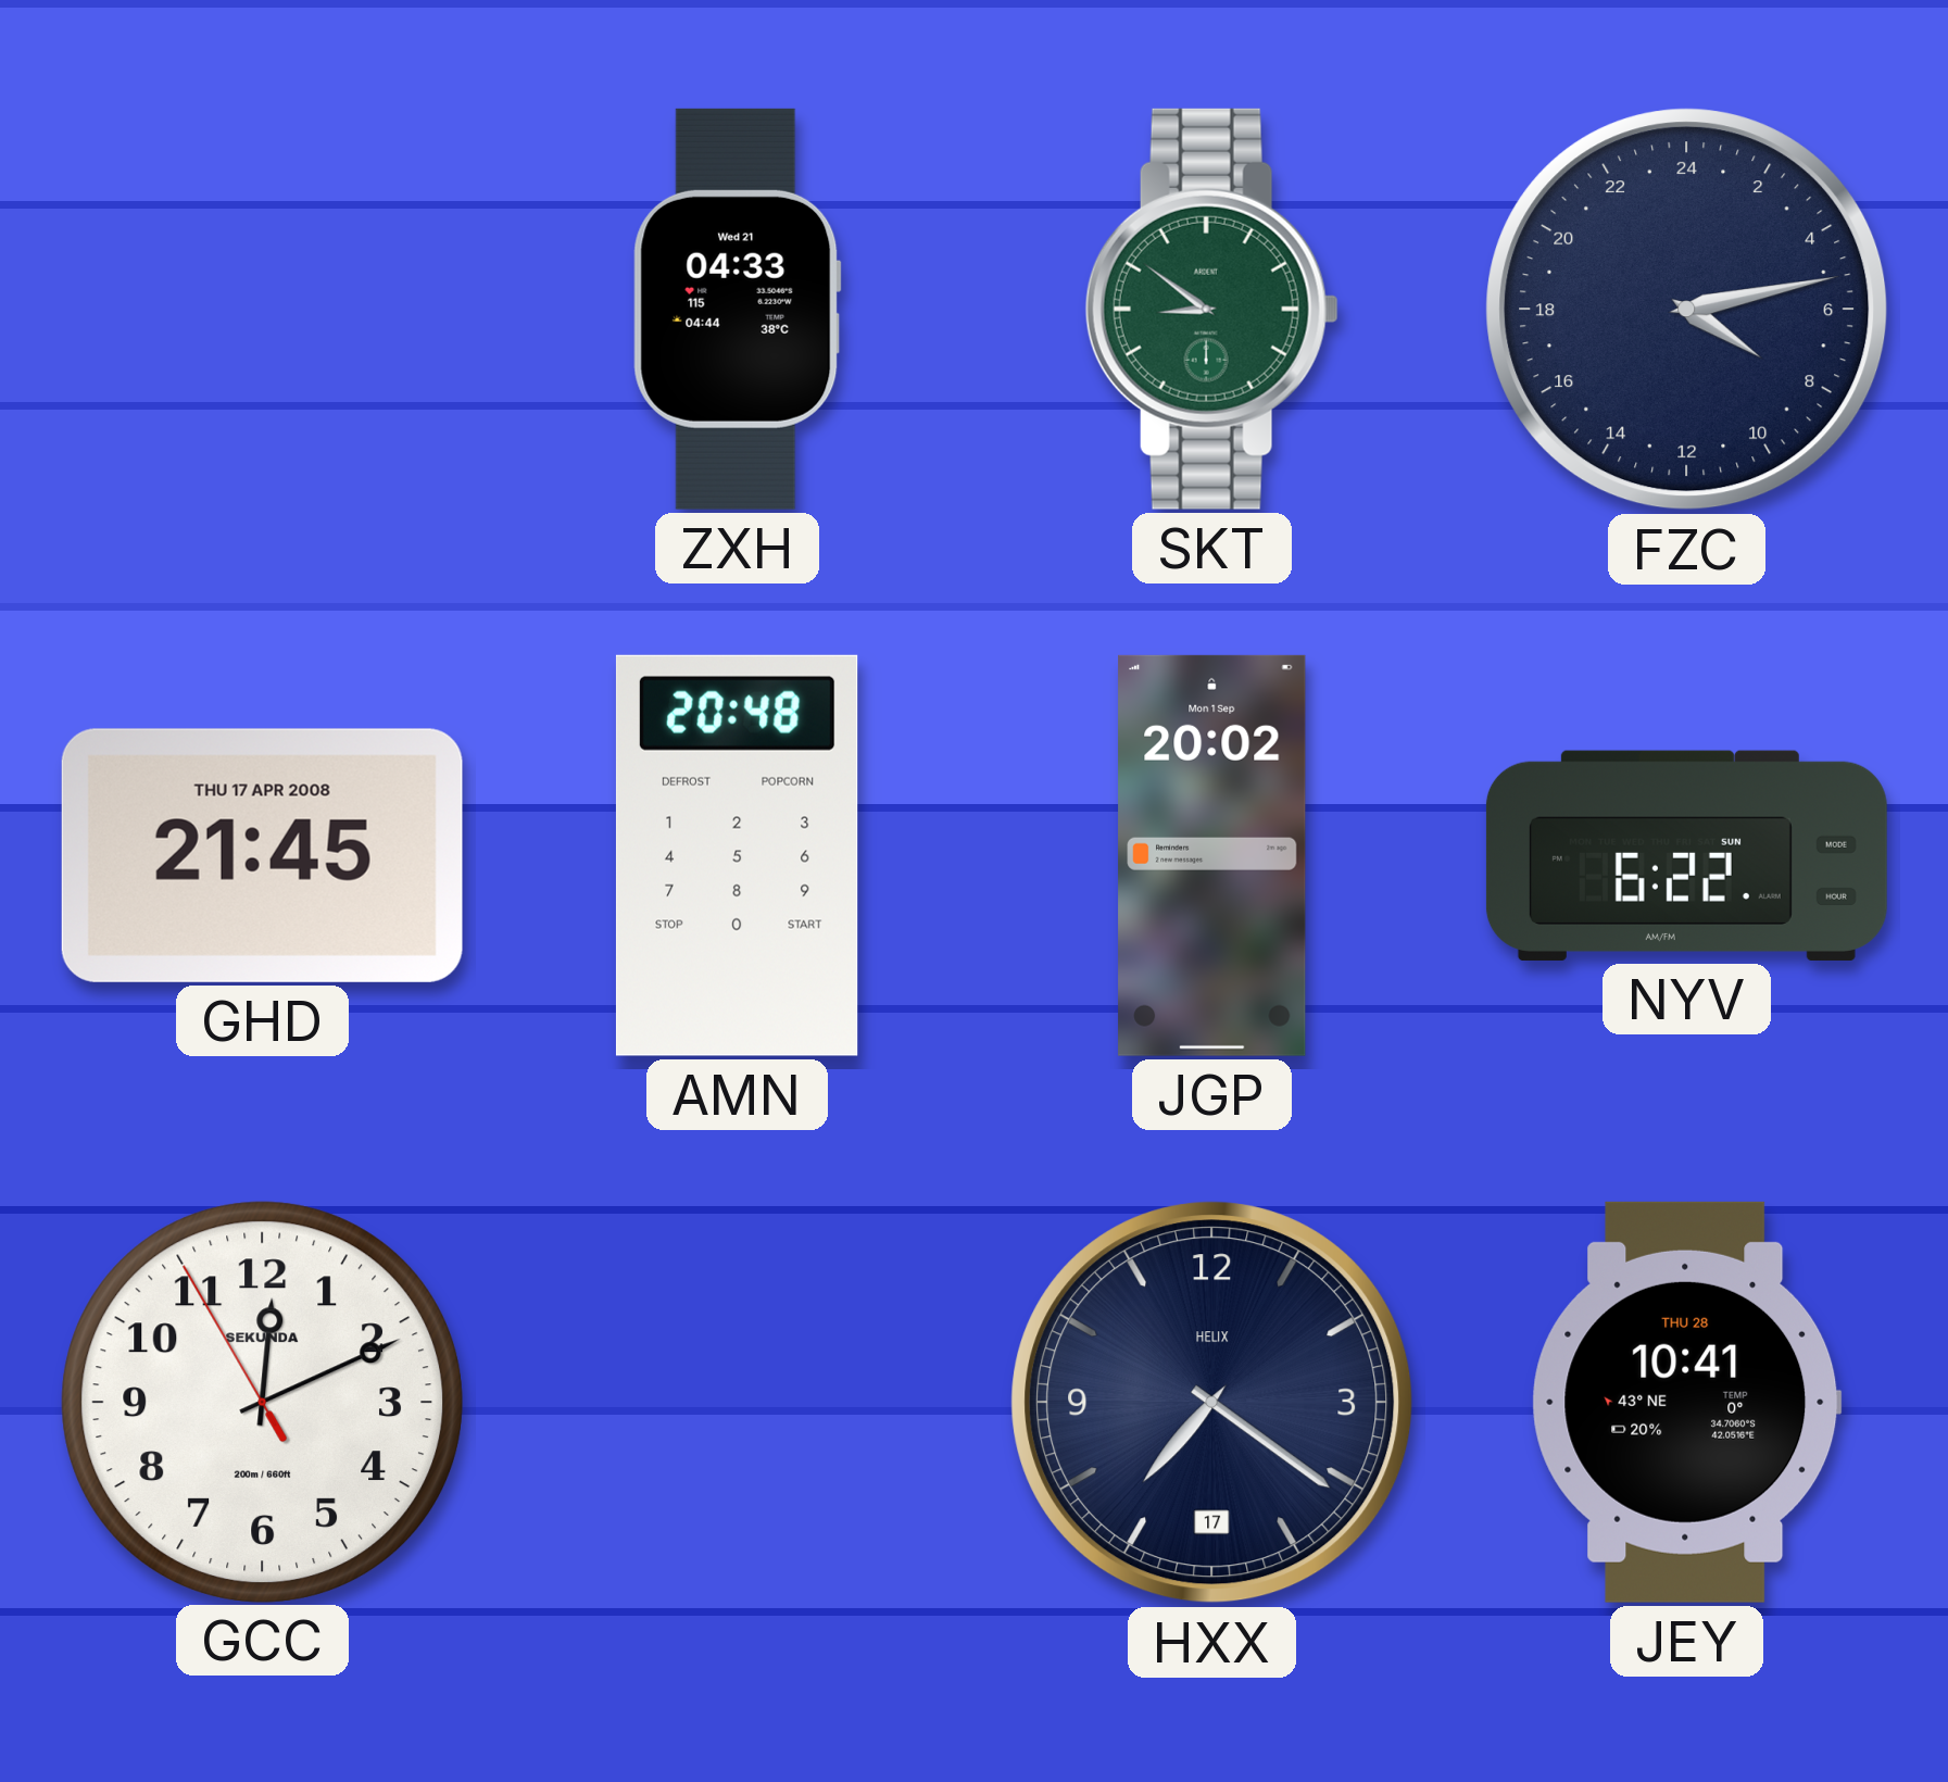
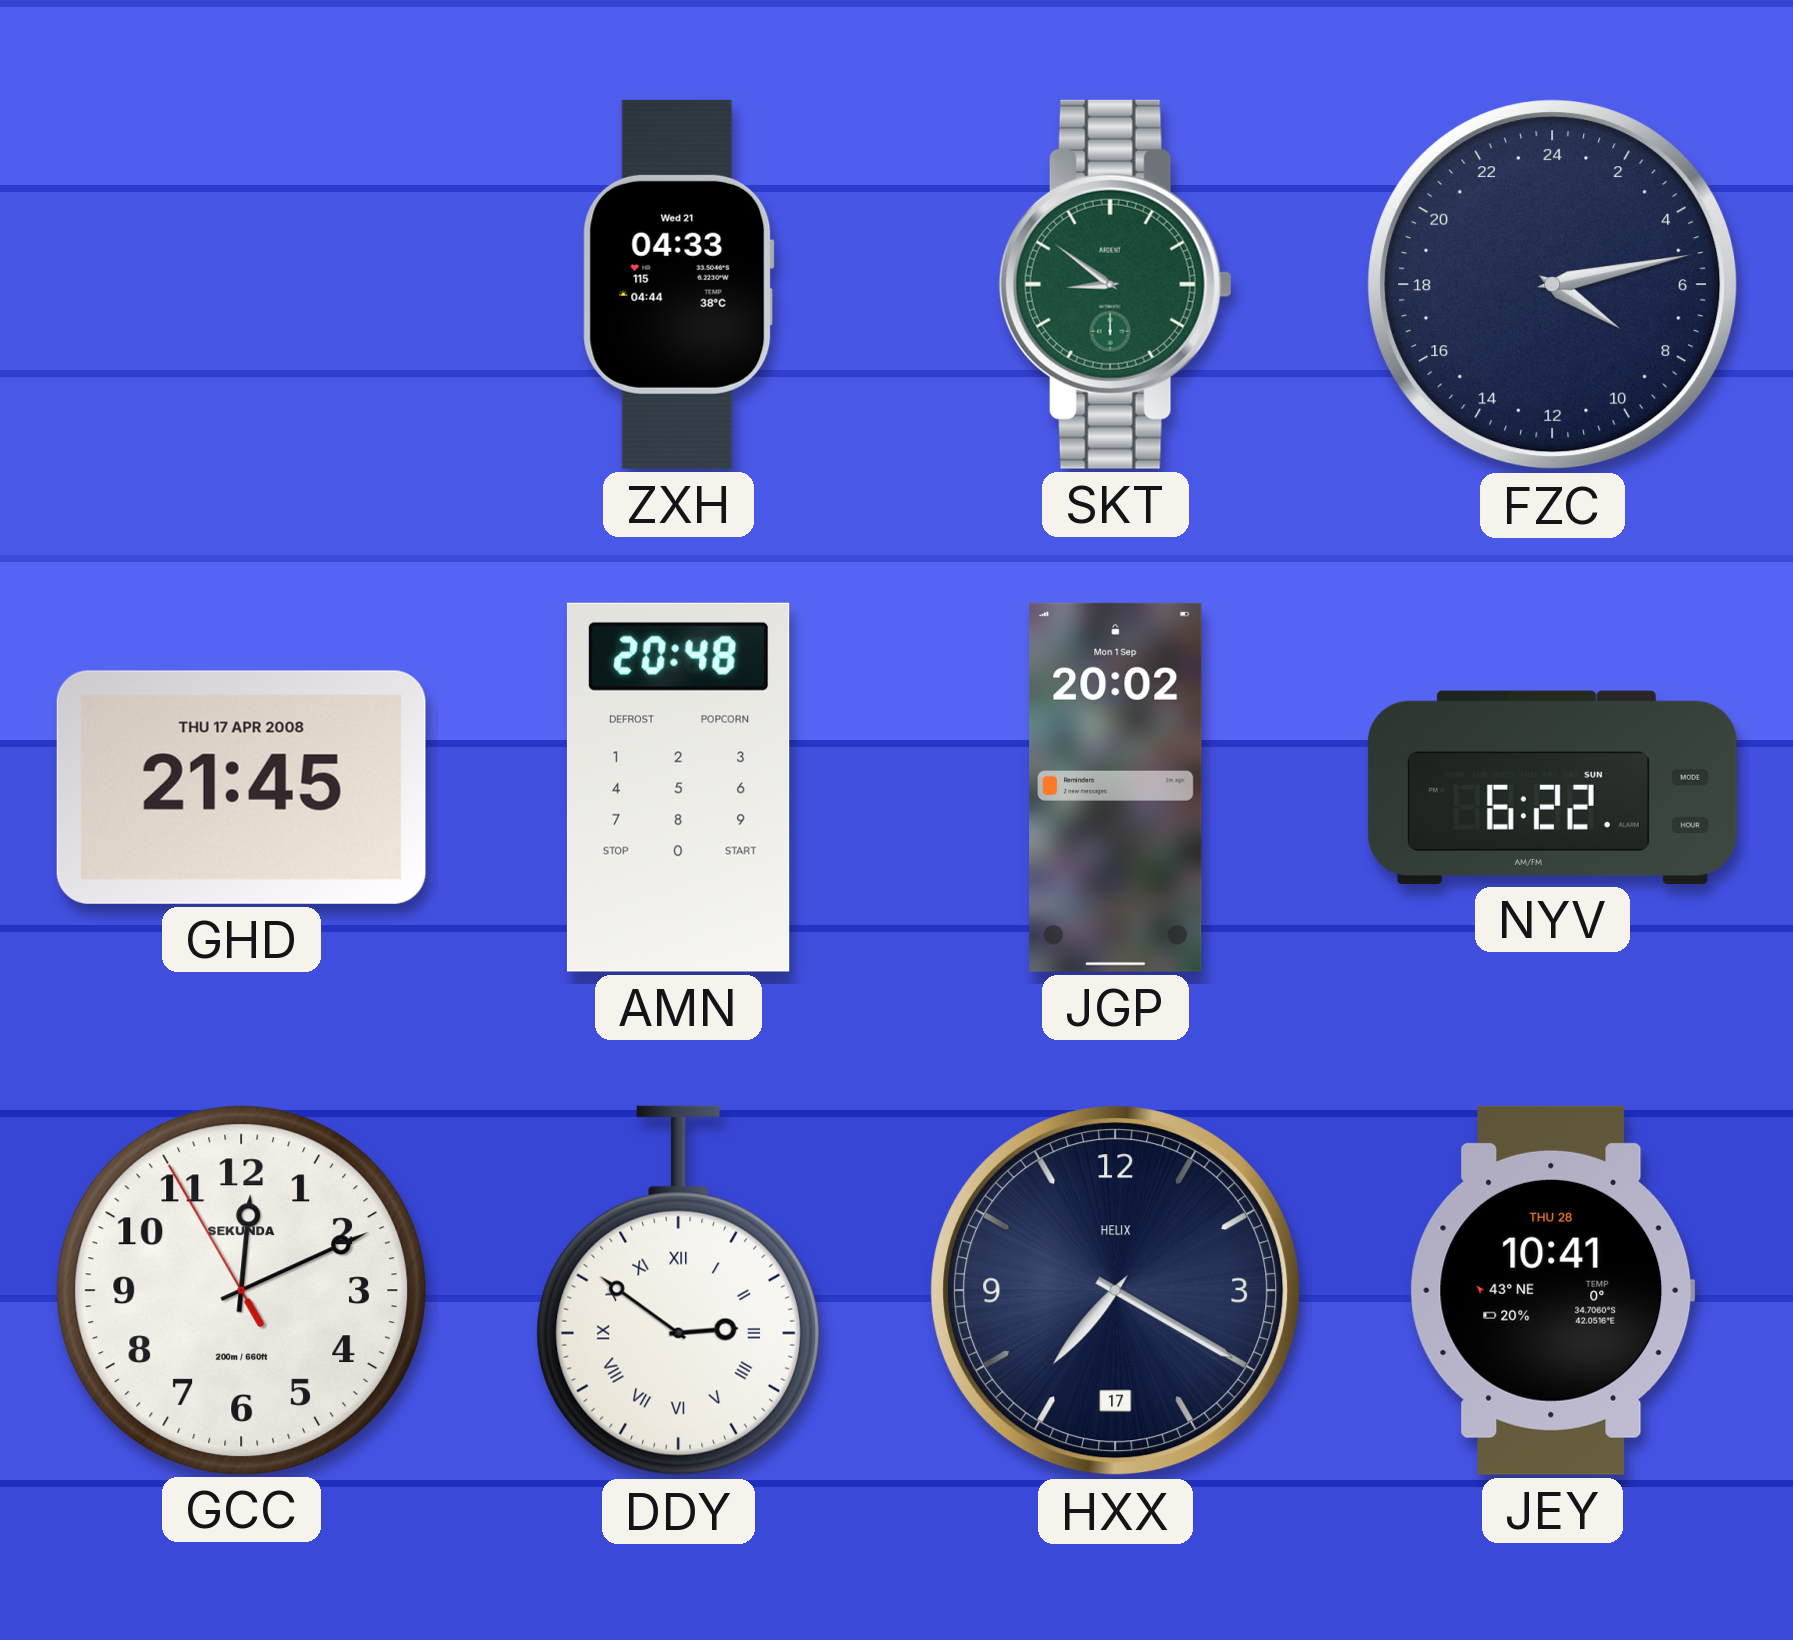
DDY: none -> 2:51
HXX: 7:21 -> 7:20
